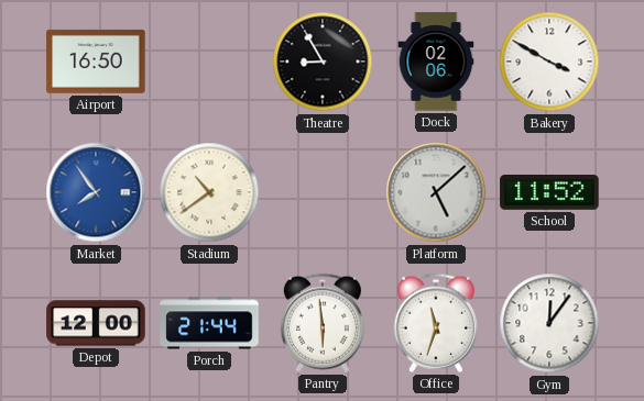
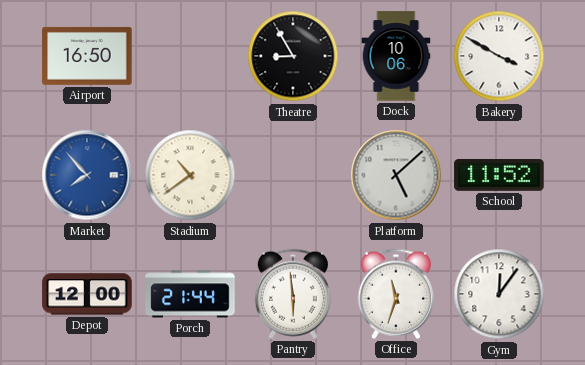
Dock: 02:06 -> 10:06
Market: 7:54 -> 7:53
